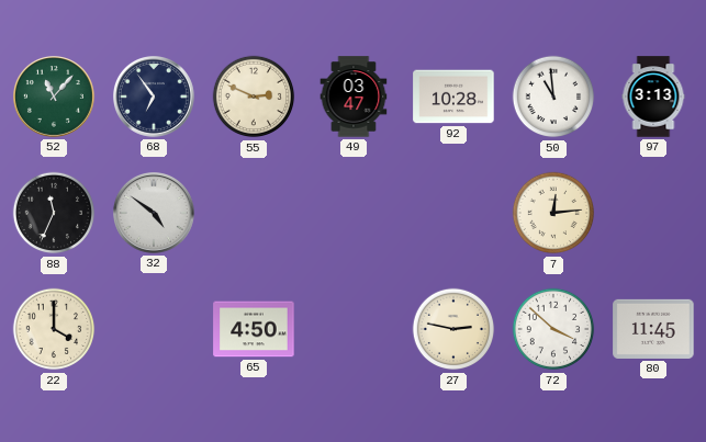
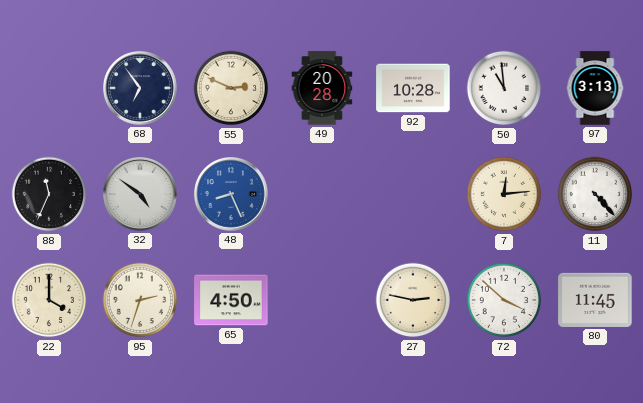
52: 11:07 -> none
49: 03:47 -> 20:28
48: none -> 8:26
11: none -> 4:23
95: none -> 2:33
